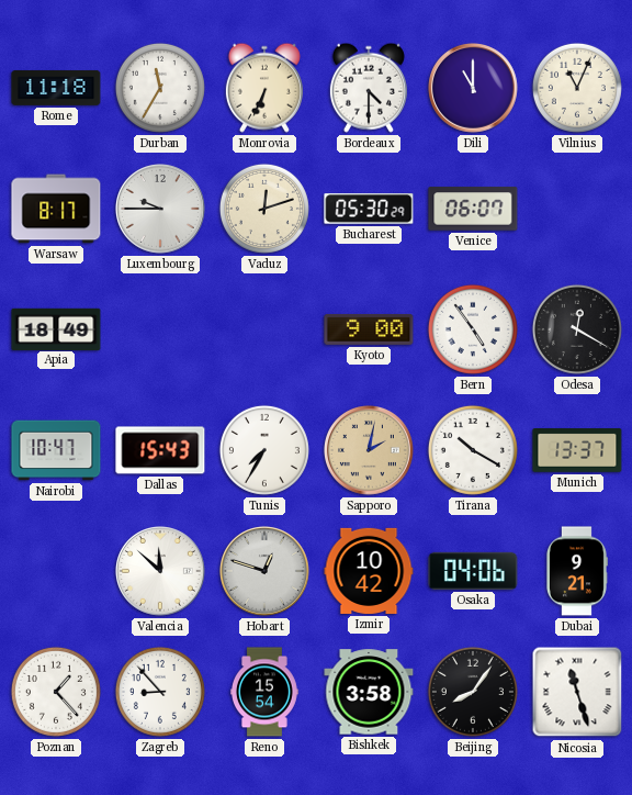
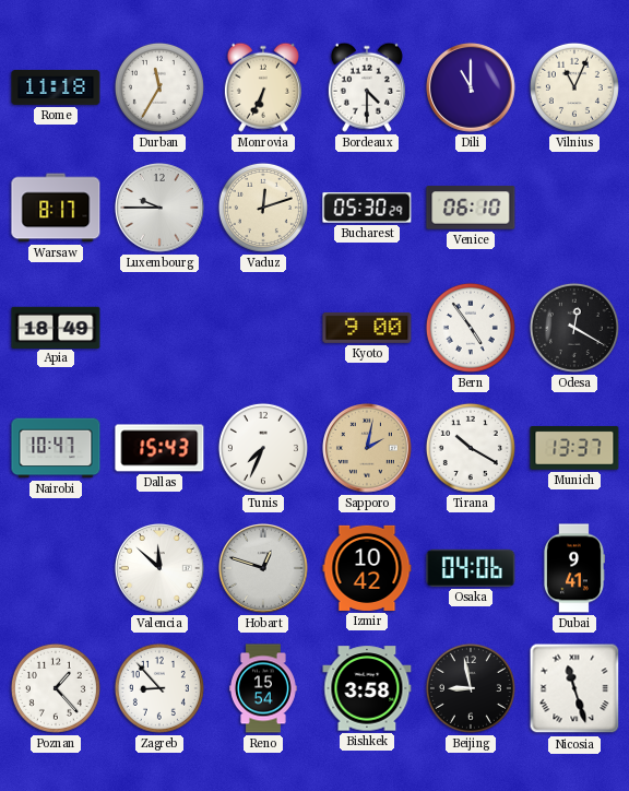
Venice: 06:07 -> 06:10
Tunis: 7:35 -> 7:34
Dubai: 9:21 -> 9:41
Beijing: 8:06 -> 8:58
